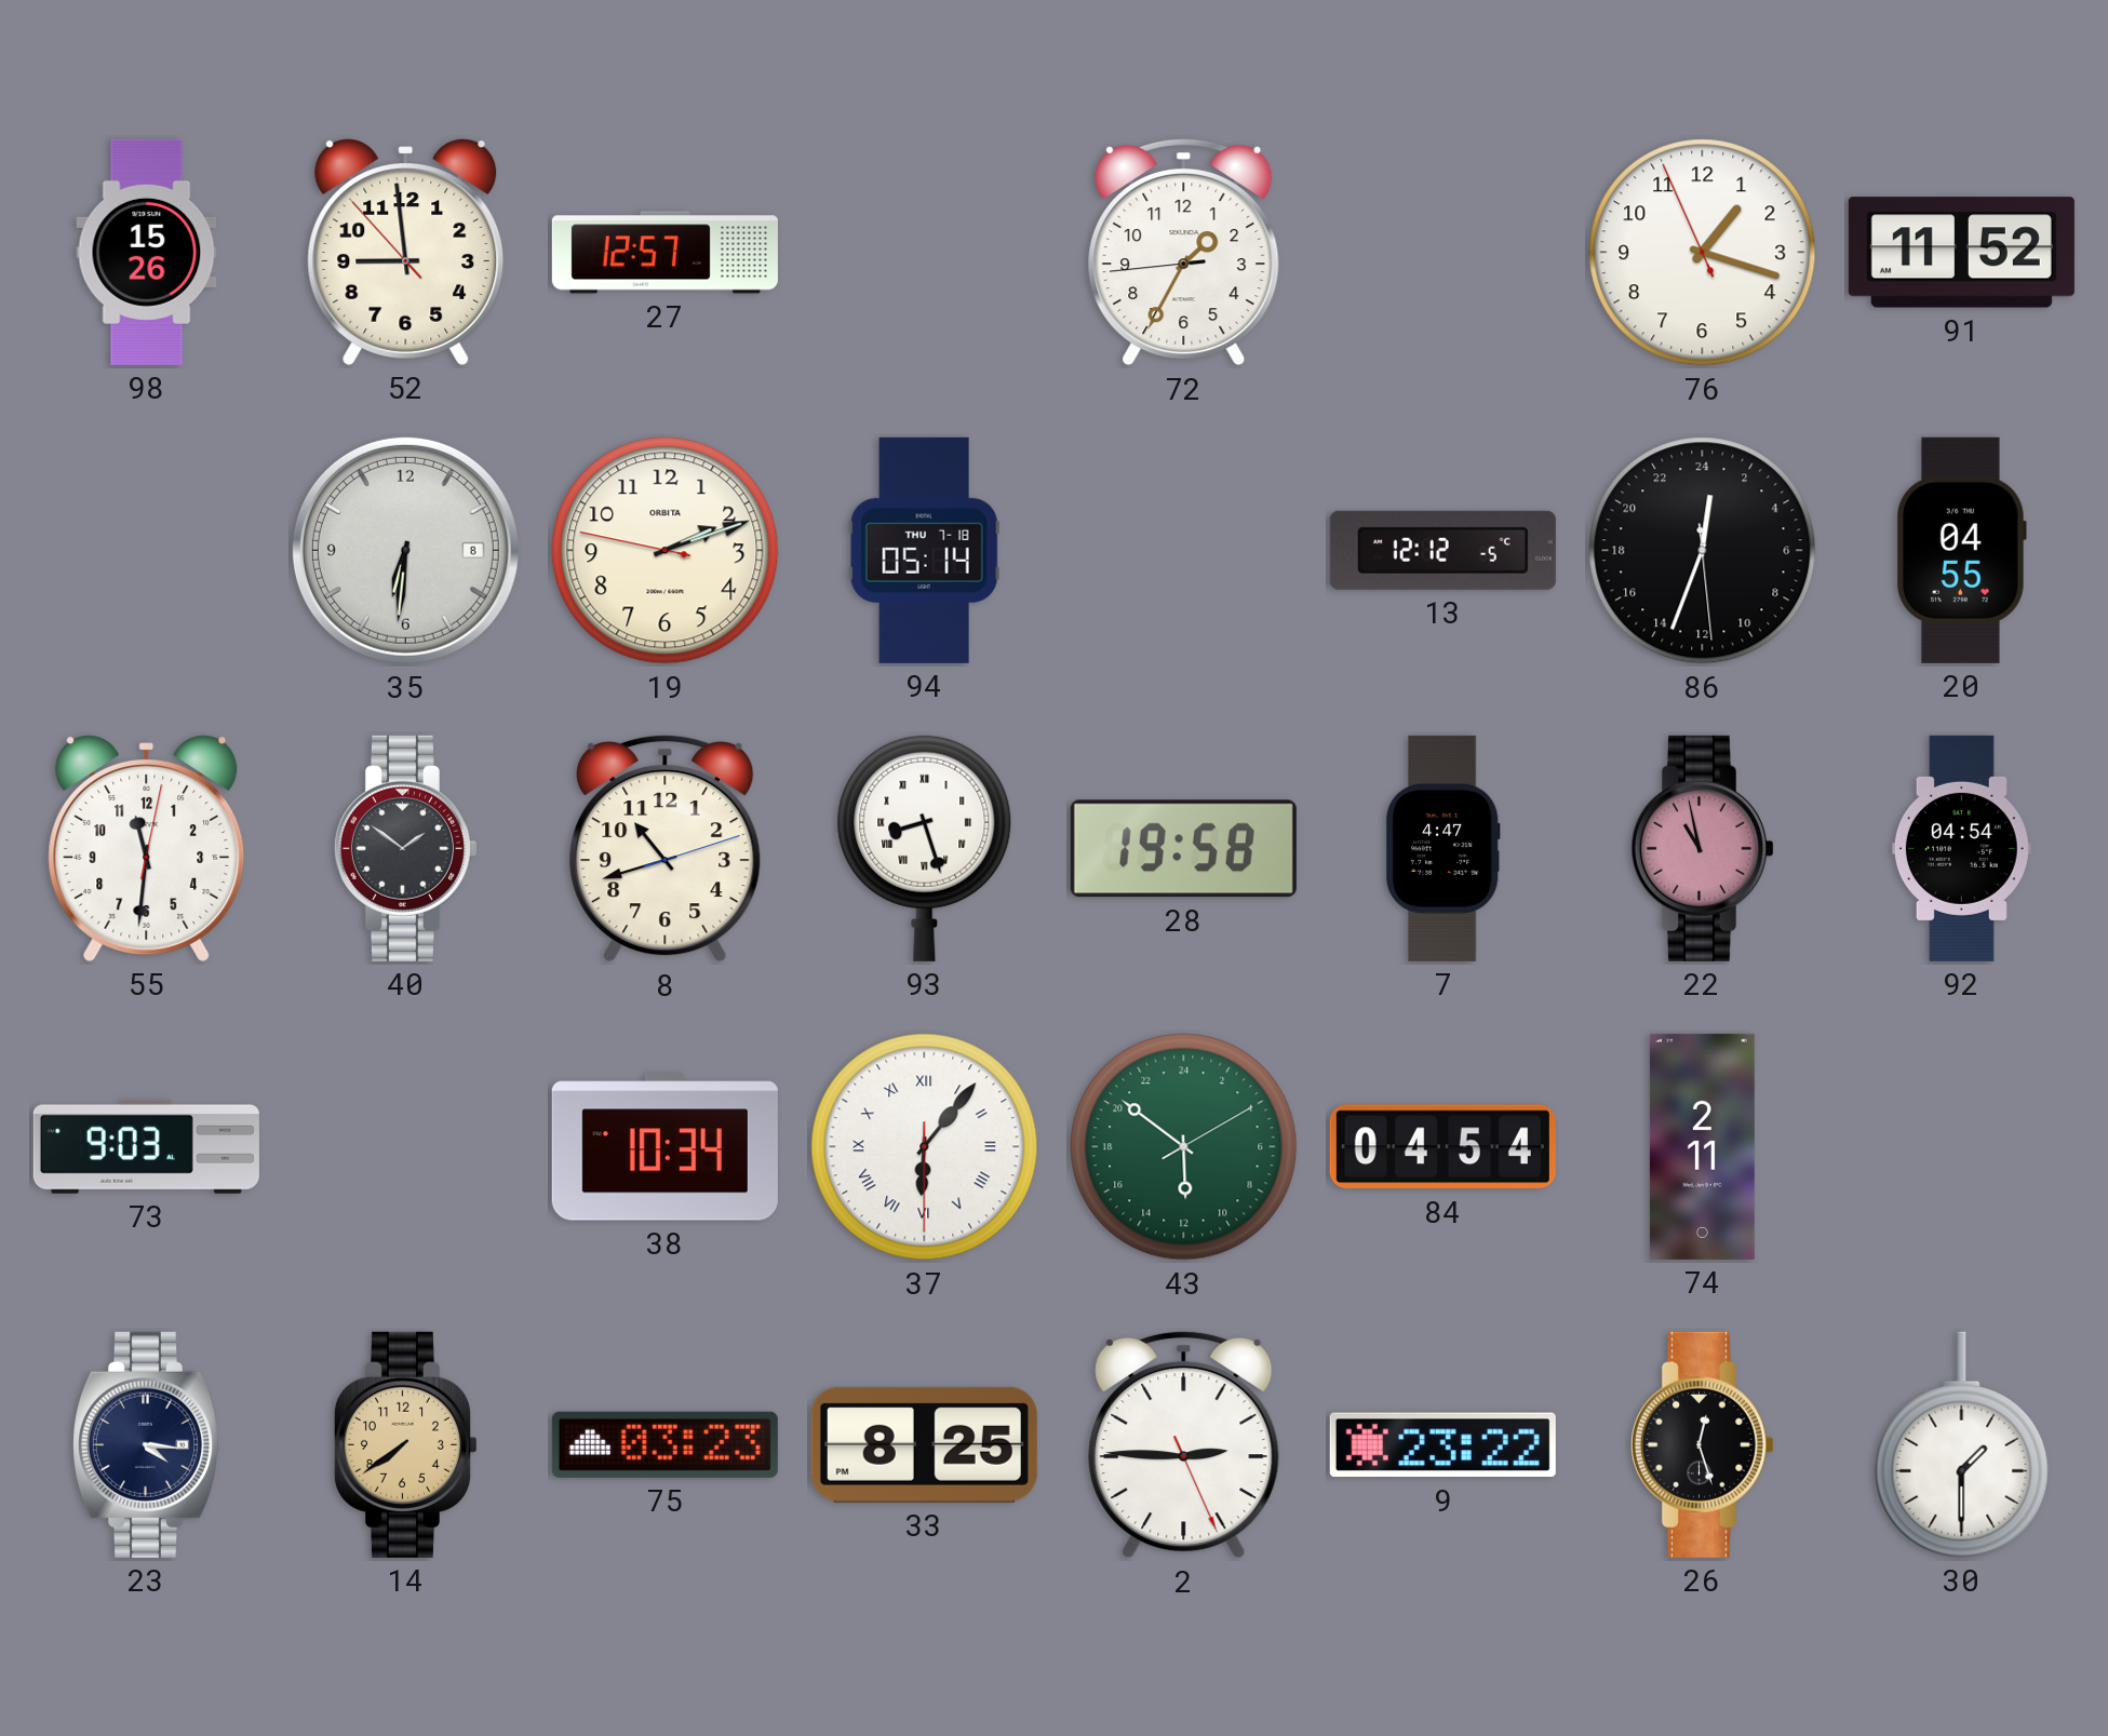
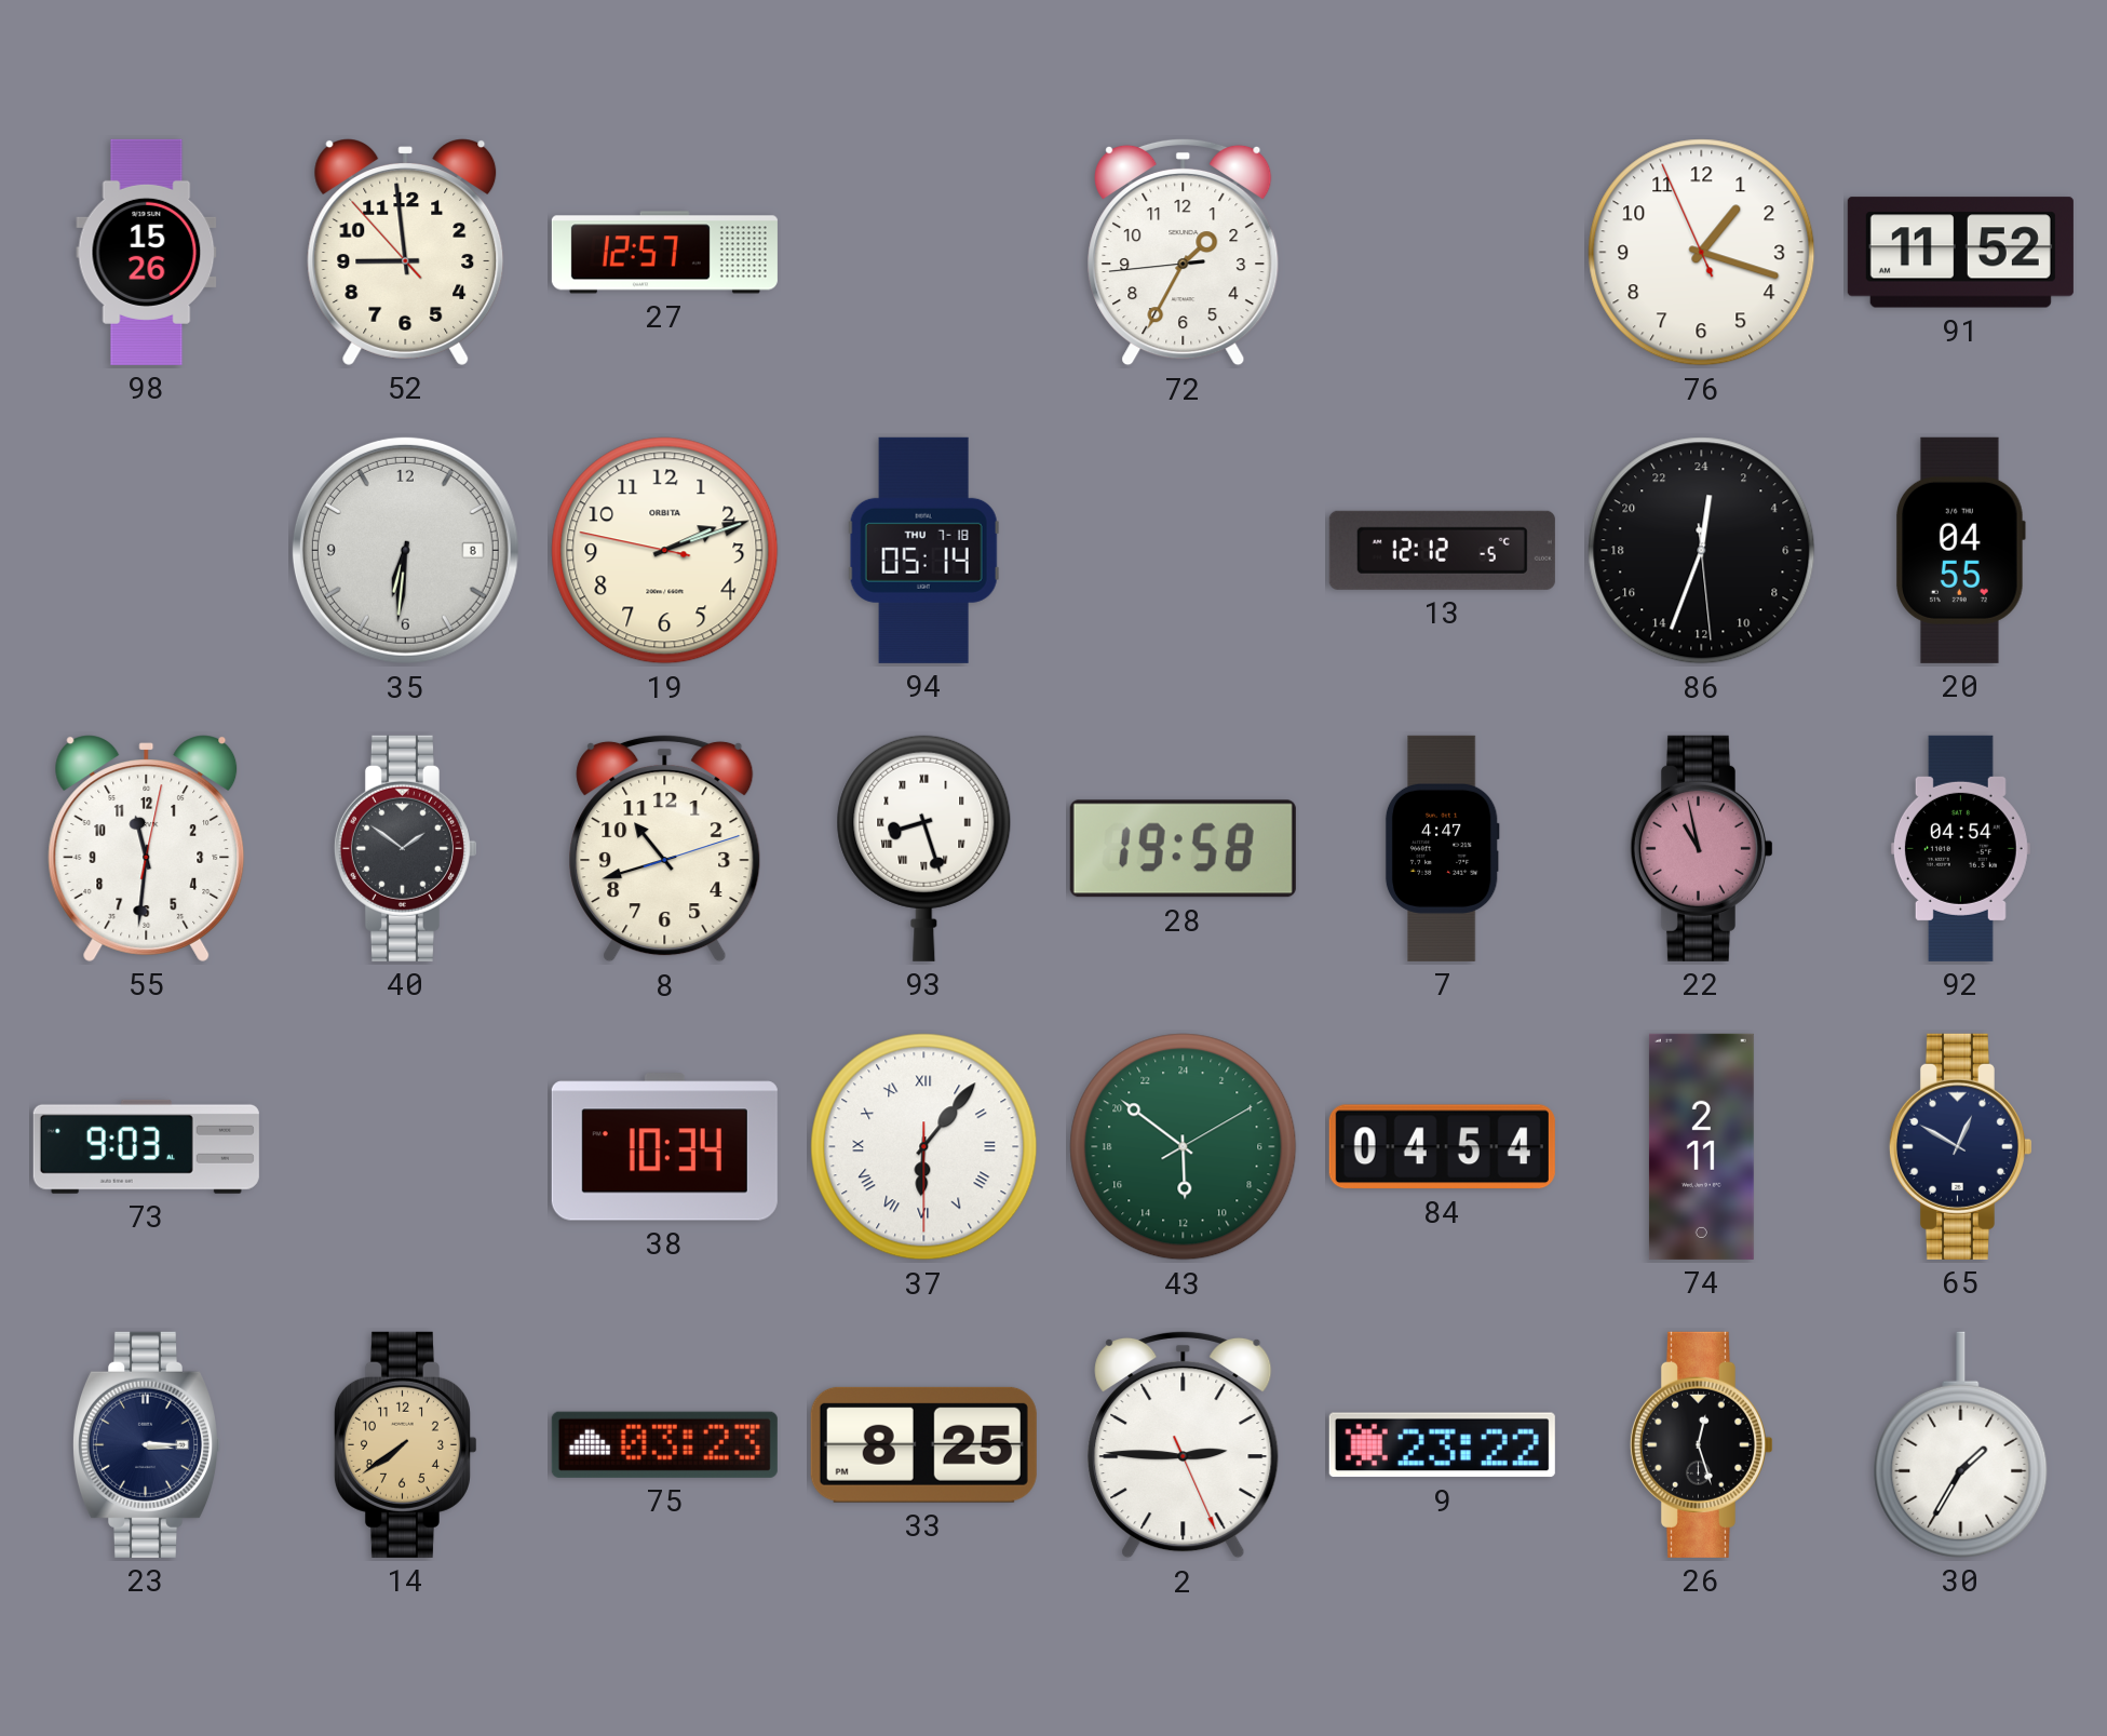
65: none -> 12:50
23: 4:16 -> 3:15
30: 1:30 -> 1:35
